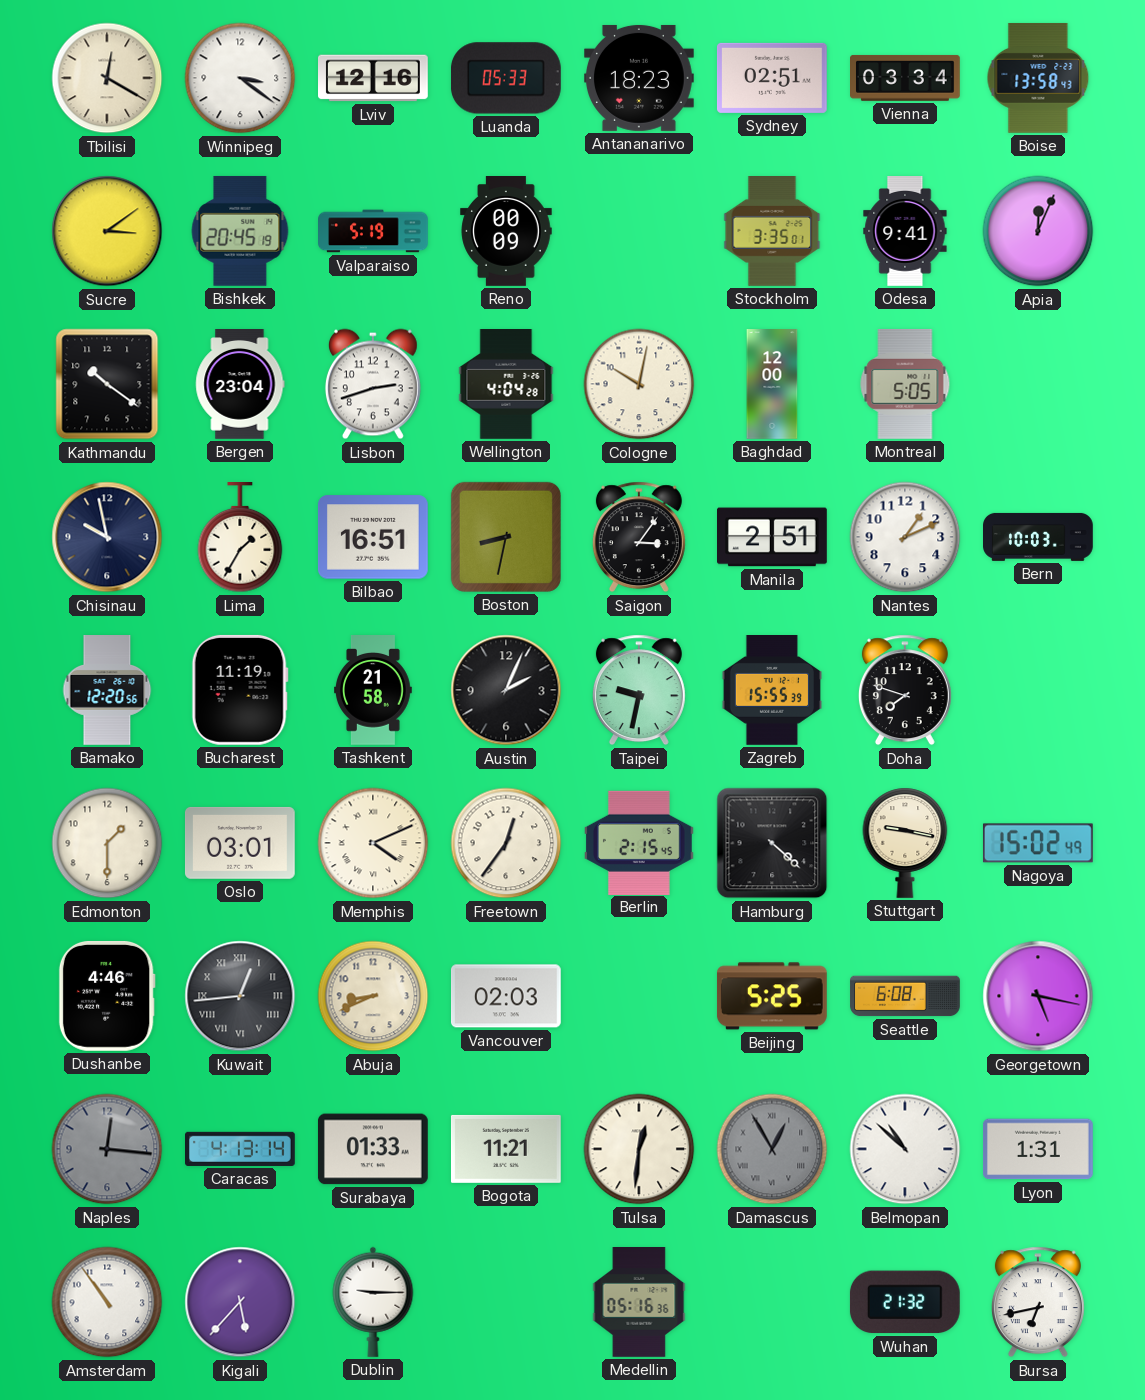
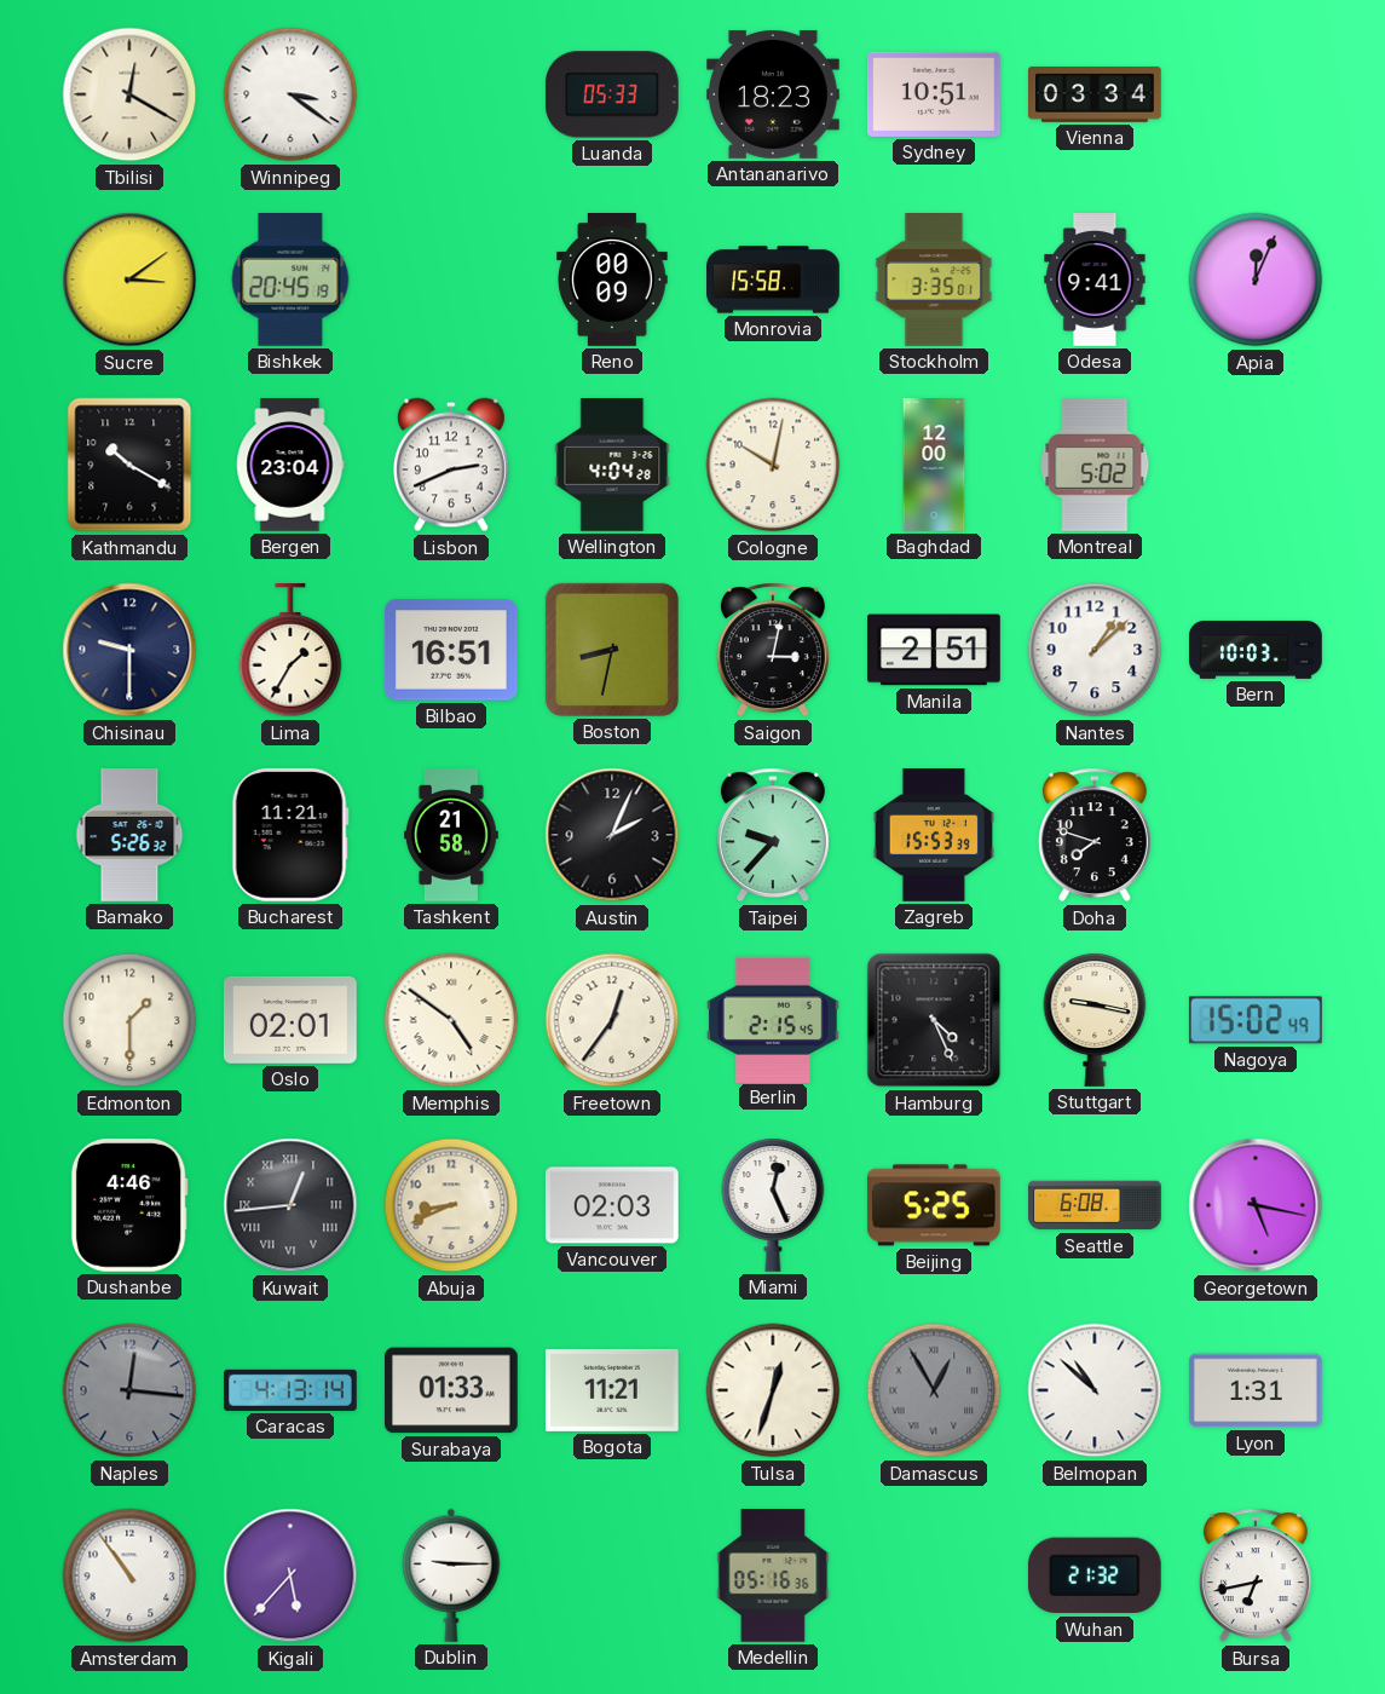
Lviv: 12:16 -> none
Sydney: 02:51 -> 10:51
Boise: 13:58 -> none
Valparaiso: 5:19 -> none
Monrovia: none -> 15:58
Kathmandu: 10:21 -> 10:20
Lisbon: 2:42 -> 2:41
Montreal: 5:05 -> 5:02
Chisinau: 9:58 -> 9:30
Saigon: 3:06 -> 3:02
Nantes: 1:11 -> 1:08
Bamako: 12:20 -> 5:26
Bucharest: 11:19 -> 11:21
Taipei: 9:32 -> 9:37
Zagreb: 15:55 -> 15:53
Oslo: 03:01 -> 02:01
Memphis: 4:11 -> 4:51
Hamburg: 4:22 -> 4:26
Miami: none -> 12:26
Tulsa: 12:31 -> 12:33
